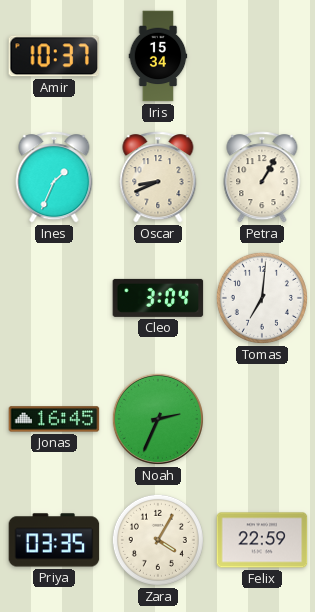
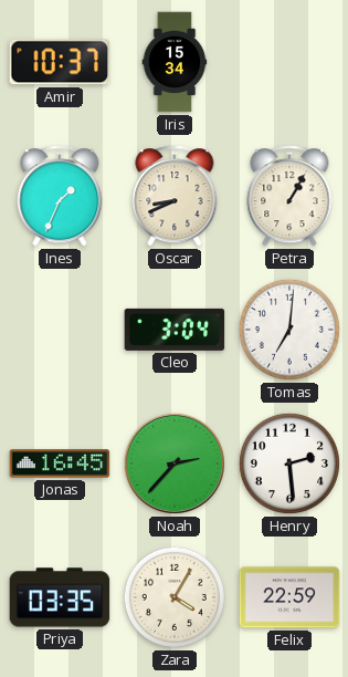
Noah: 2:34 -> 2:37
Henry: none -> 2:29
